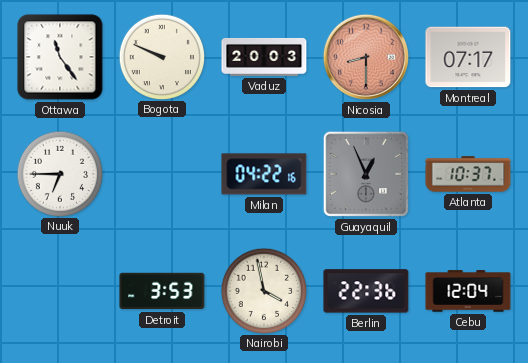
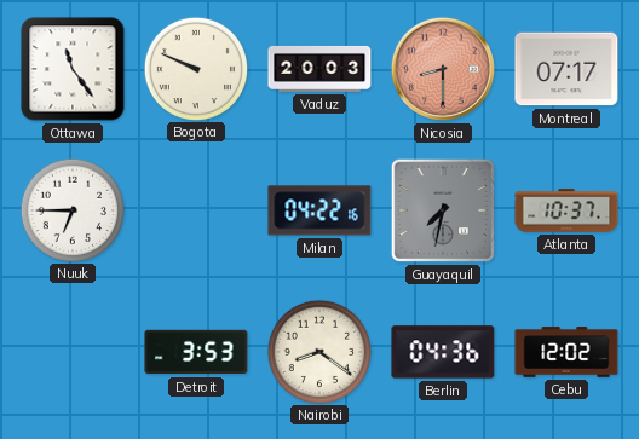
Guayaquil: 12:56 -> 7:32
Nairobi: 3:58 -> 8:21
Berlin: 22:36 -> 04:36
Cebu: 12:04 -> 12:02
